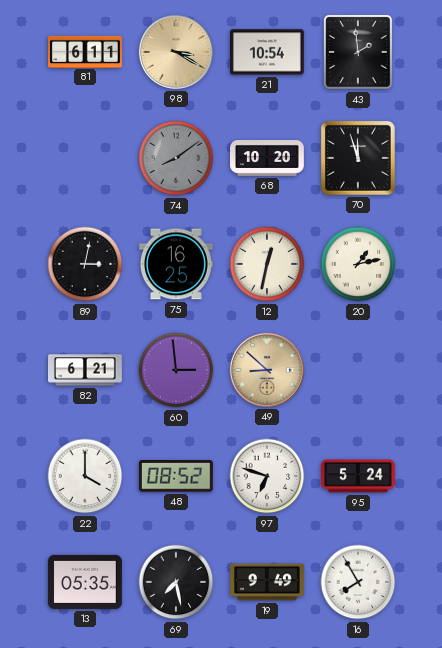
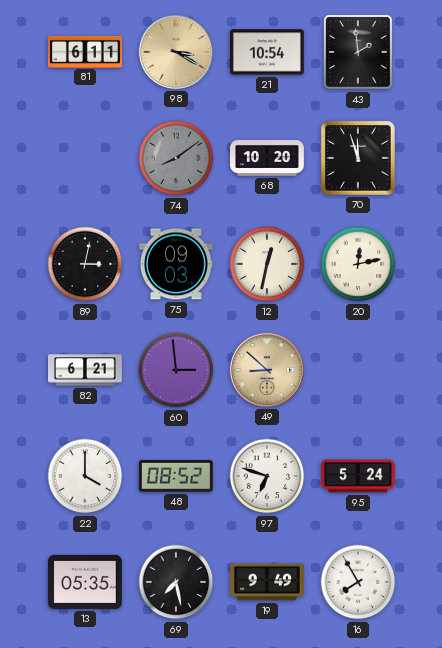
75: 16:25 -> 09:03
20: 1:13 -> 12:13
